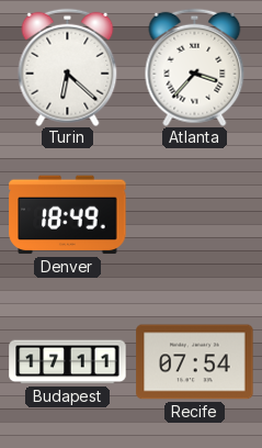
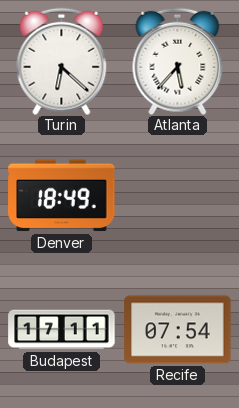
Atlanta: 3:37 -> 5:37
